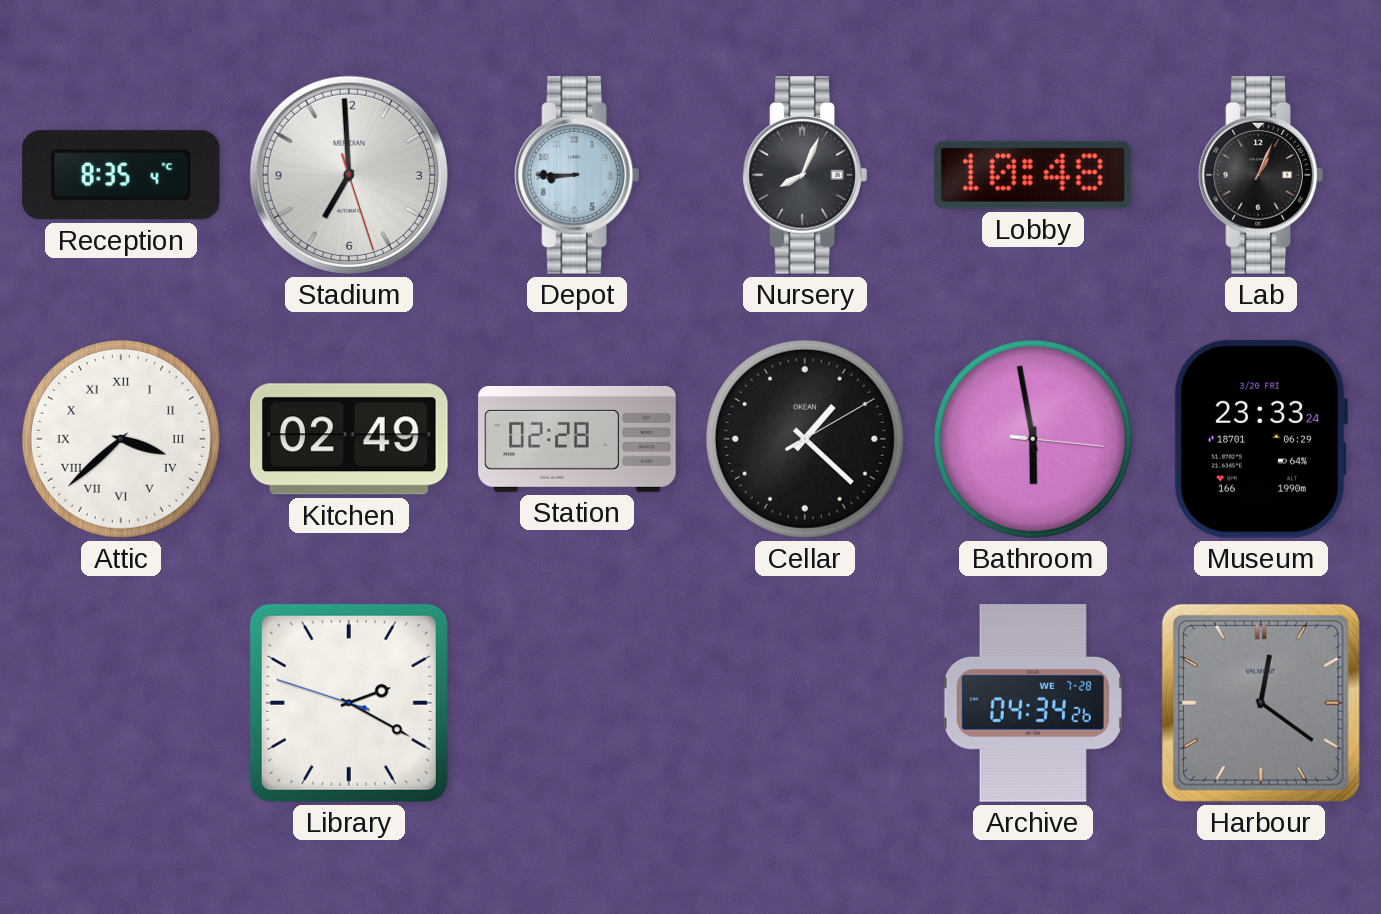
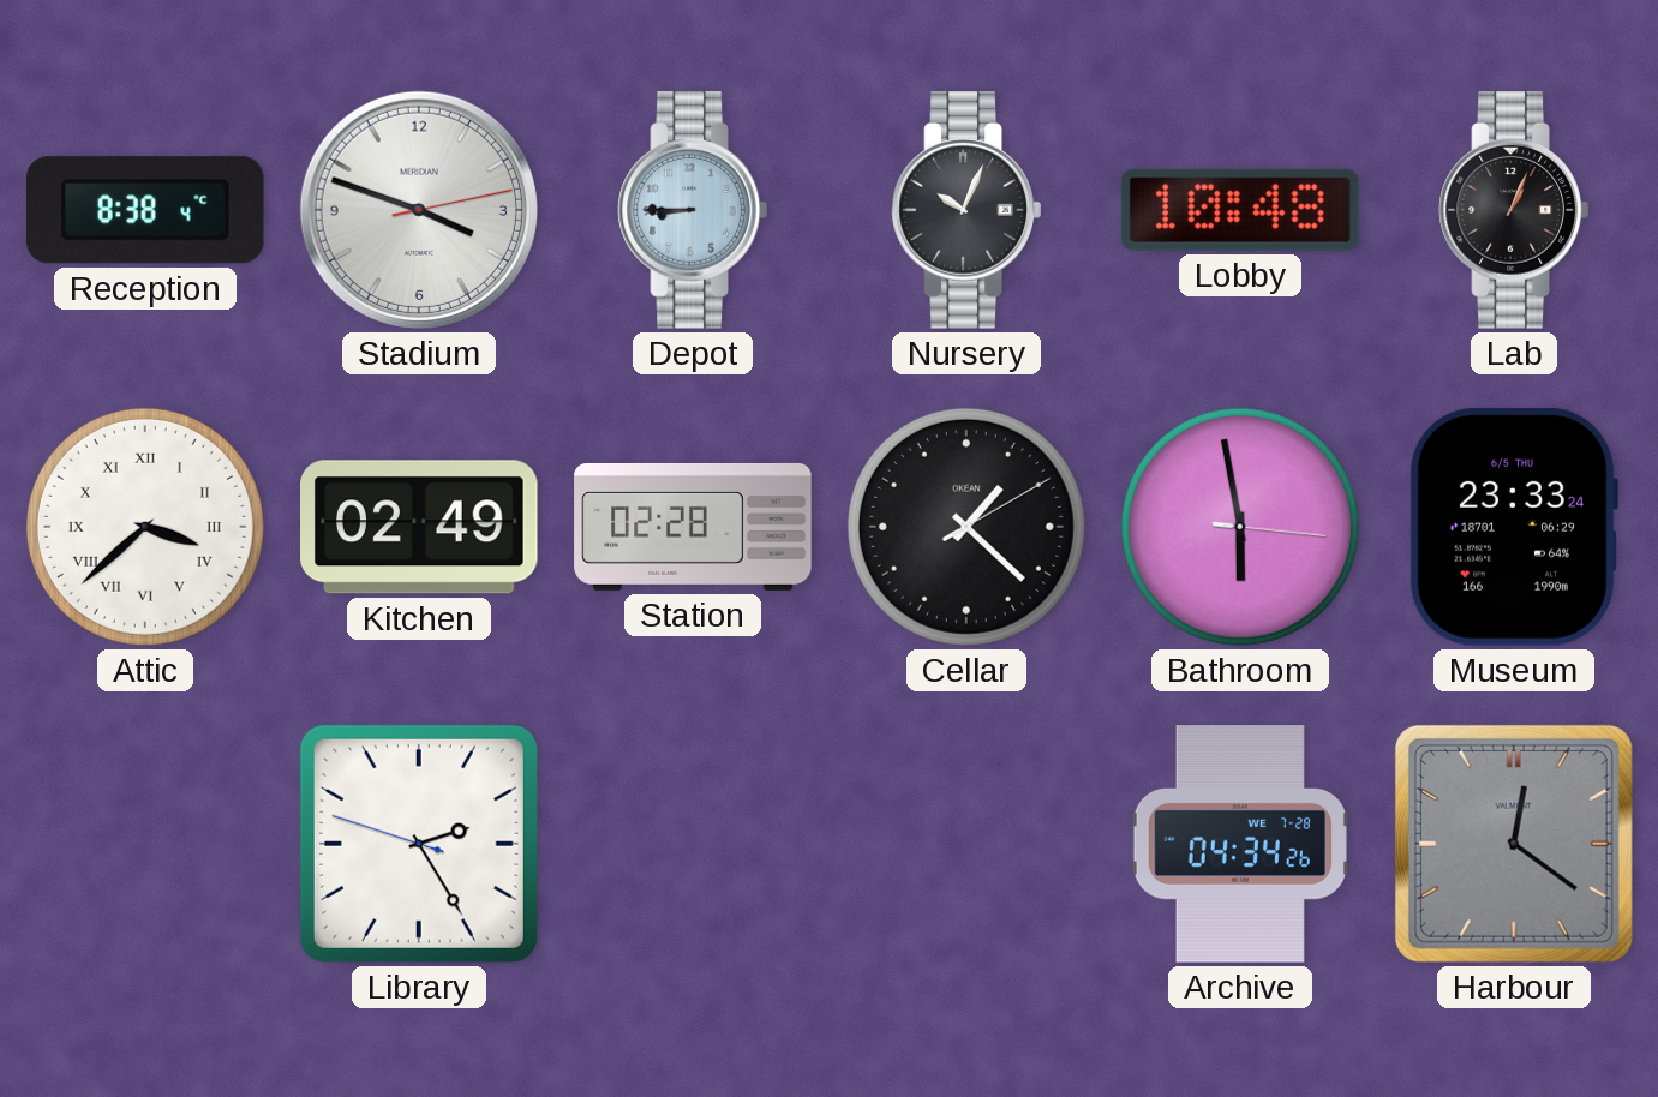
Reception: 8:35 -> 8:38
Stadium: 6:59 -> 3:48
Nursery: 8:04 -> 10:04
Museum date: 3/20 FRI -> 6/5 THU
Library: 2:19 -> 2:24
